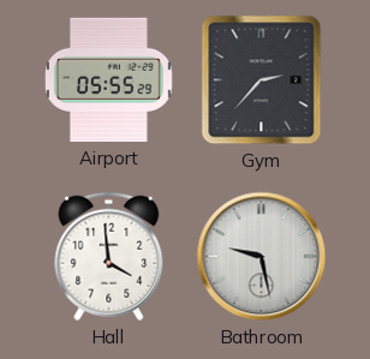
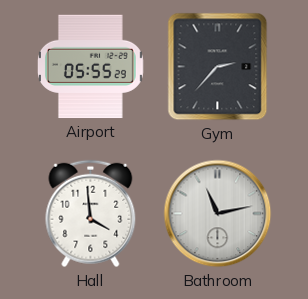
Bathroom: 9:28 -> 11:13
